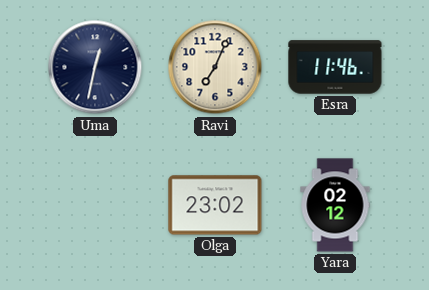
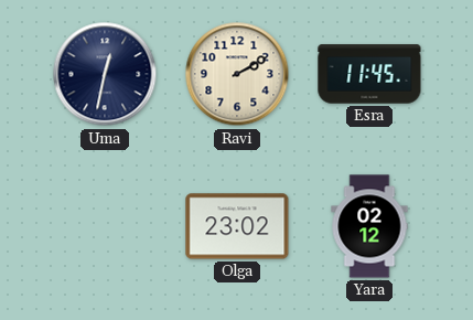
Ravi: 7:04 -> 2:10
Esra: 11:46 -> 11:45
